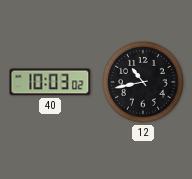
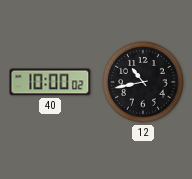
40: 10:03 -> 10:00
